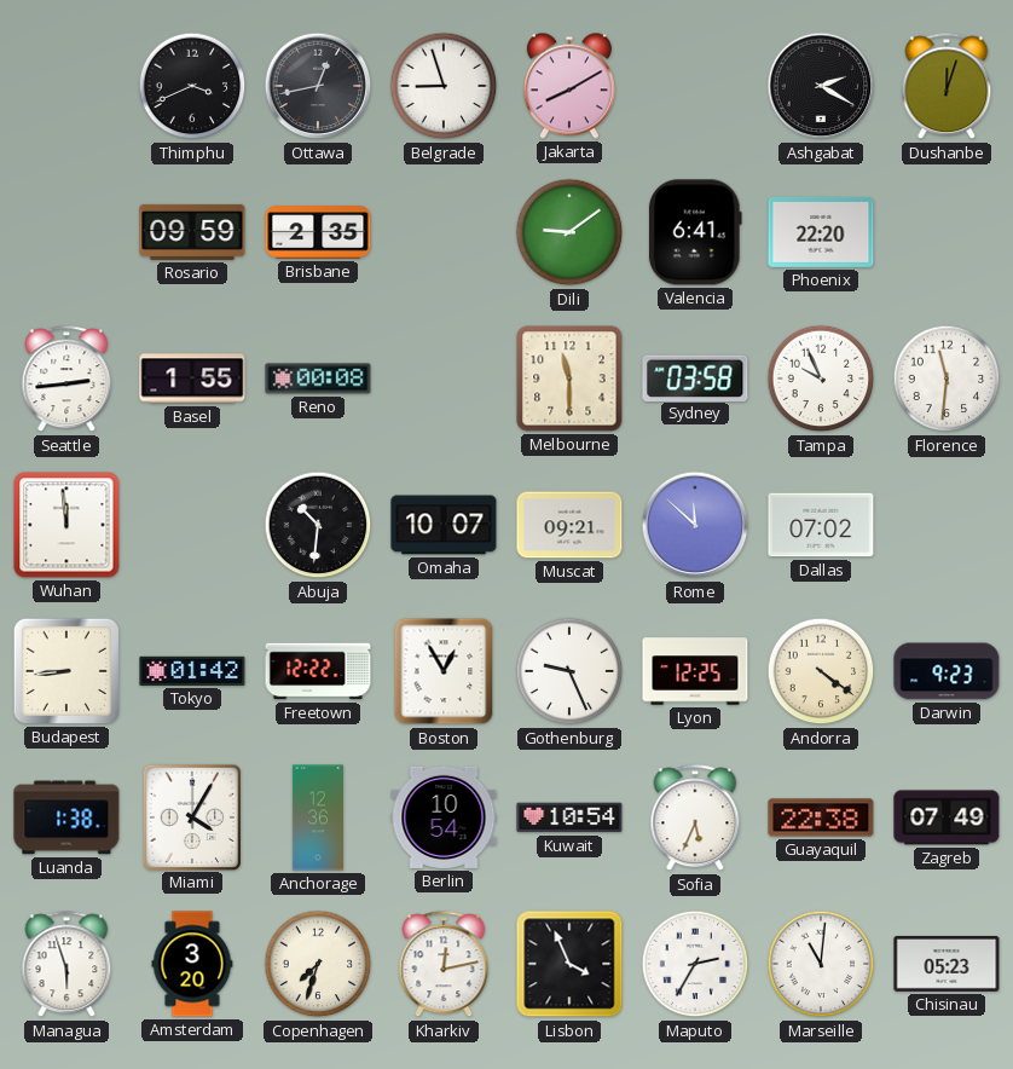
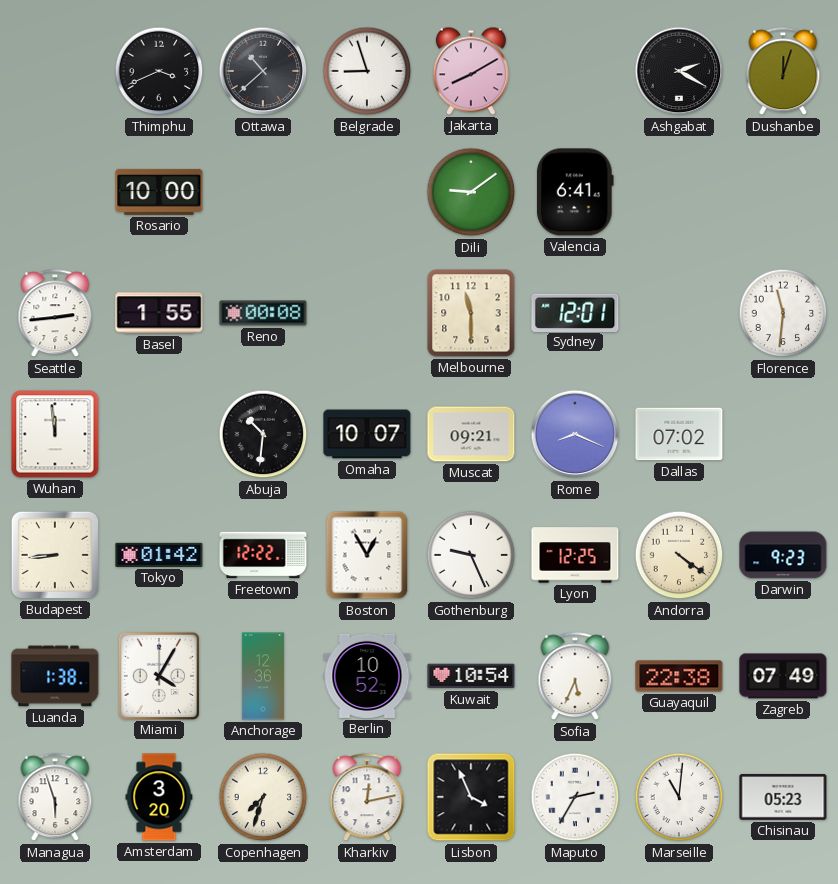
Ottawa: 12:43 -> 10:38
Rosario: 09:59 -> 10:00
Brisbane: 2:35 -> none
Phoenix: 22:20 -> none
Sydney: 03:58 -> 12:01
Tampa: 9:56 -> none
Rome: 11:52 -> 8:19
Berlin: 10:54 -> 10:52
